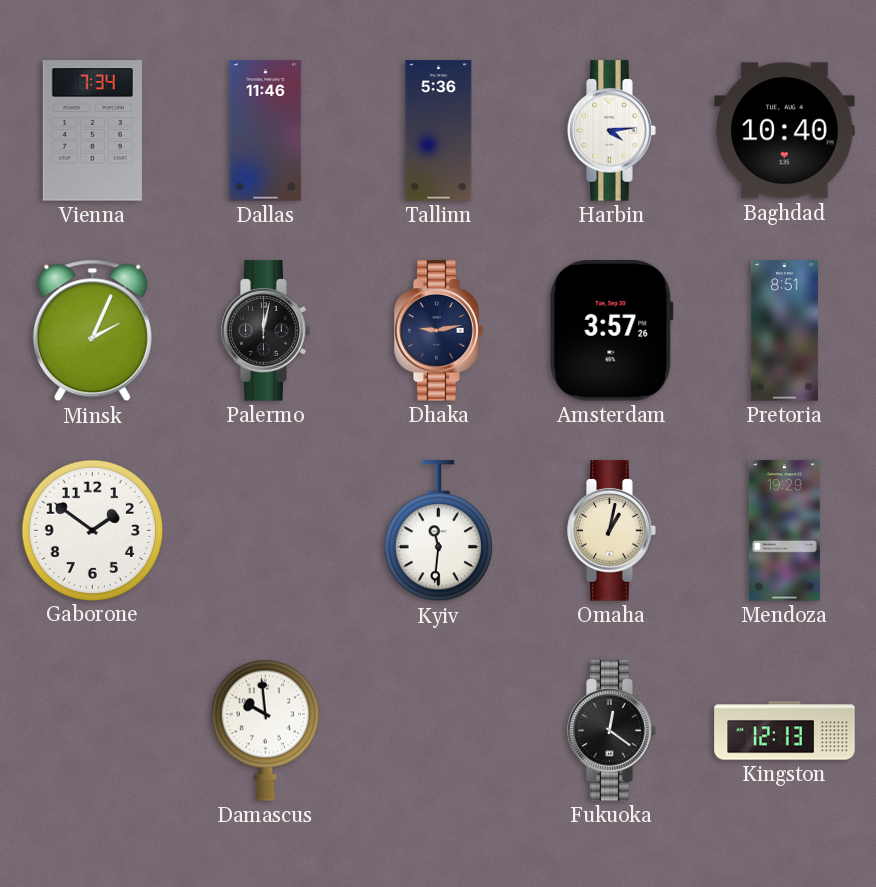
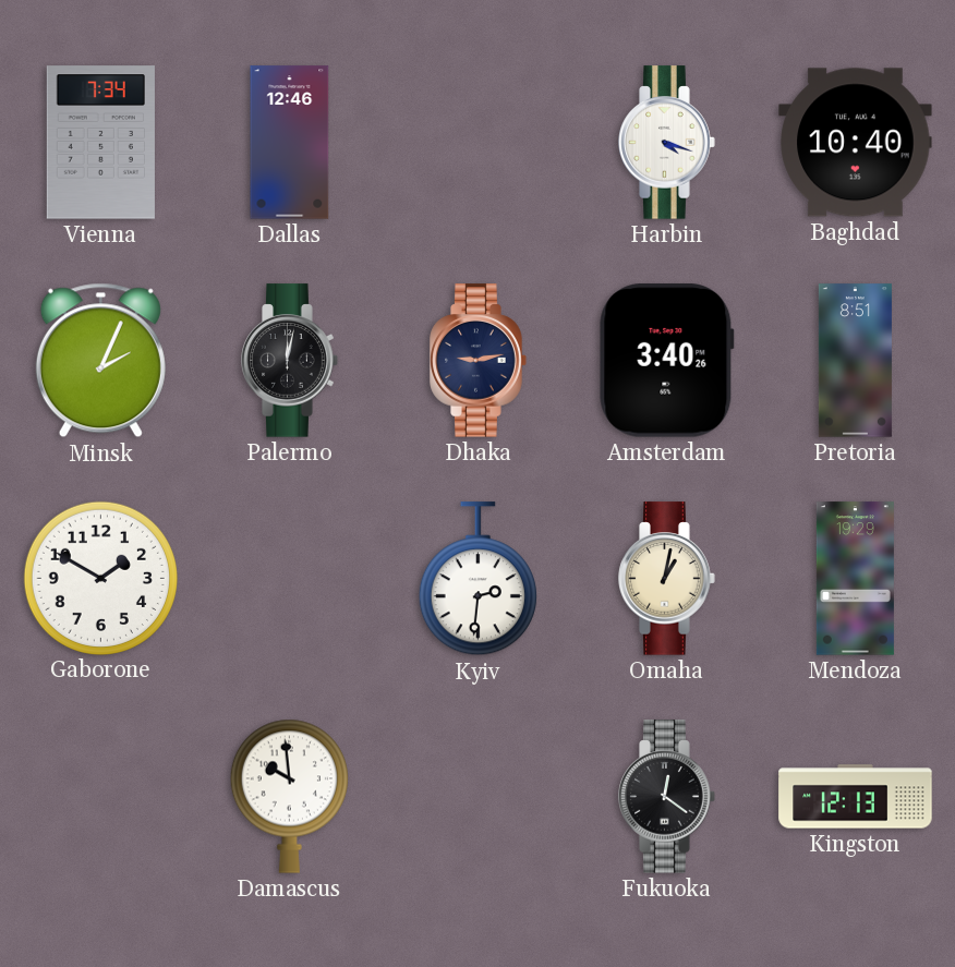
Dallas: 11:46 -> 12:46
Tallinn: 5:36 -> none
Harbin: 4:14 -> 4:18
Amsterdam: 3:57 -> 3:40
Gaborone: 1:51 -> 1:50
Kyiv: 11:31 -> 2:31
